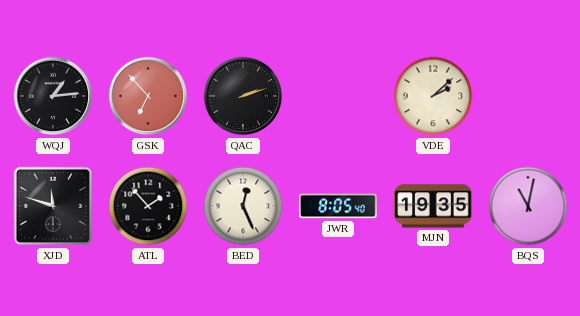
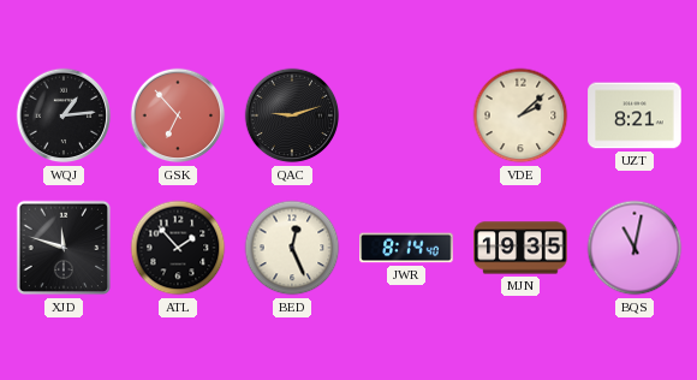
QAC: 2:12 -> 9:12
UZT: none -> 8:21
JWR: 8:05 -> 8:14
